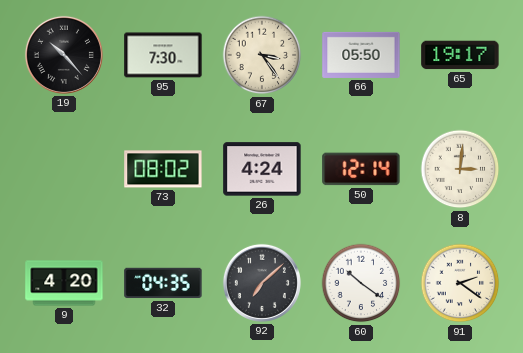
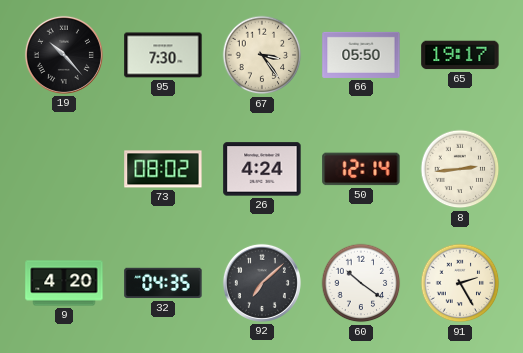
8: 3:01 -> 2:44
91: 2:21 -> 2:25
